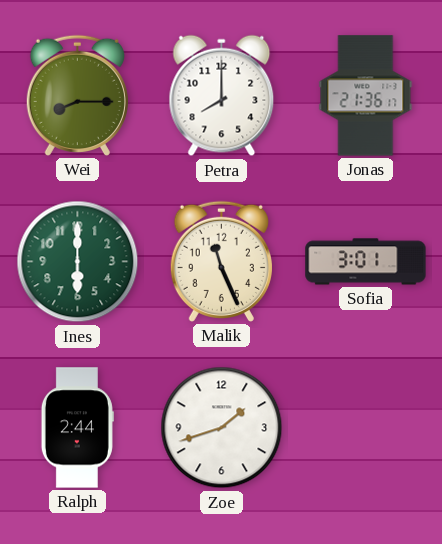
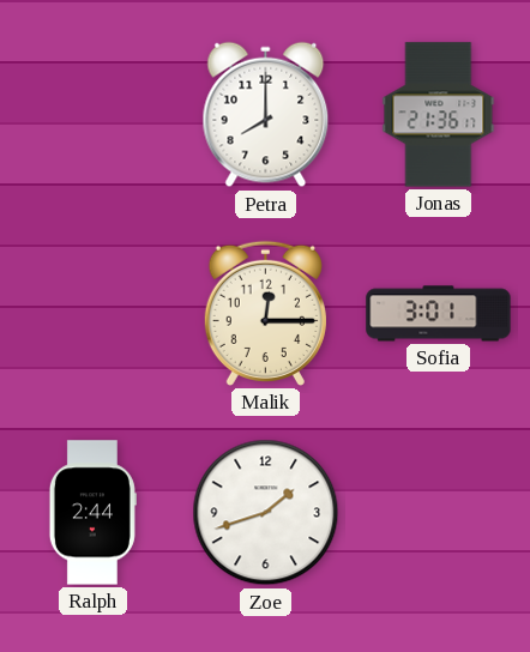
Wei: 8:15 -> none
Ines: 6:00 -> none
Malik: 11:26 -> 12:15
